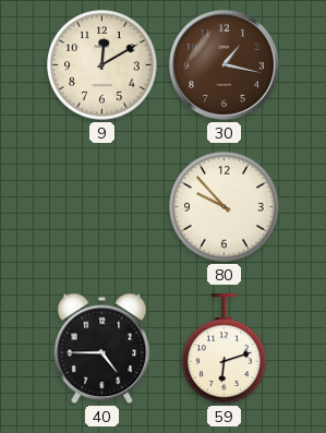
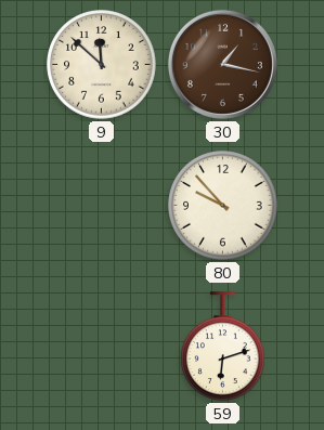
9: 12:10 -> 11:52
40: 4:45 -> none
